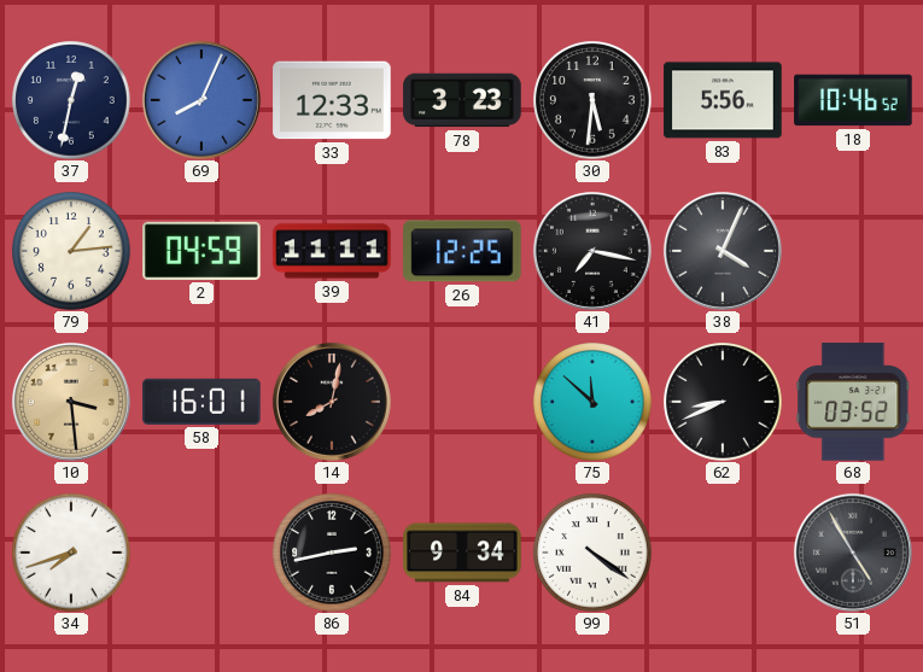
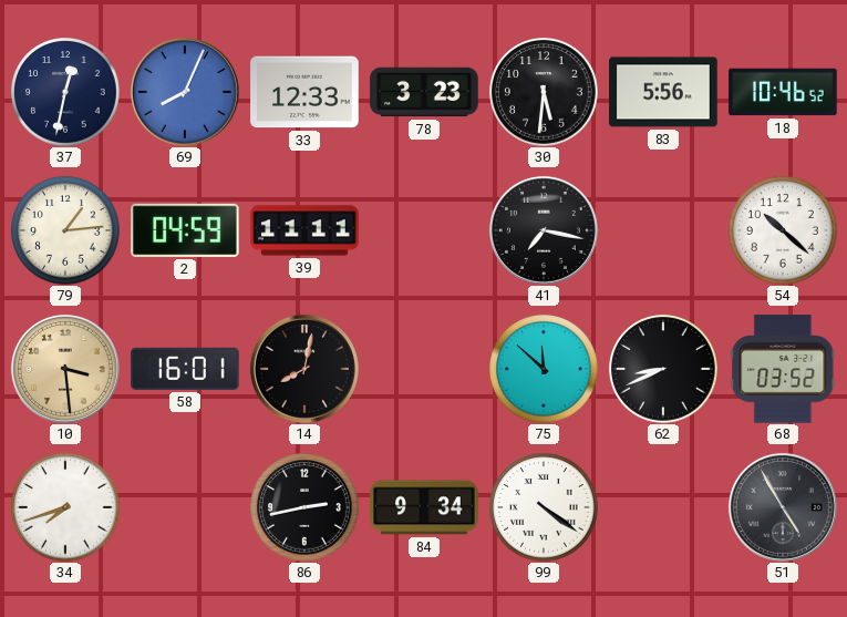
26: 12:25 -> none
38: 4:04 -> none
54: none -> 10:22
